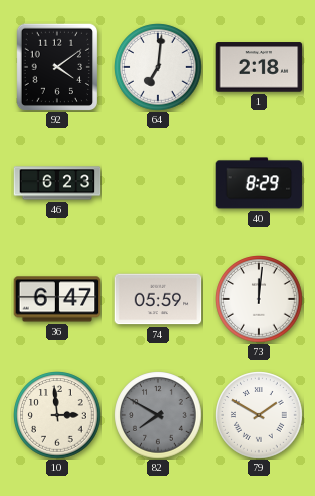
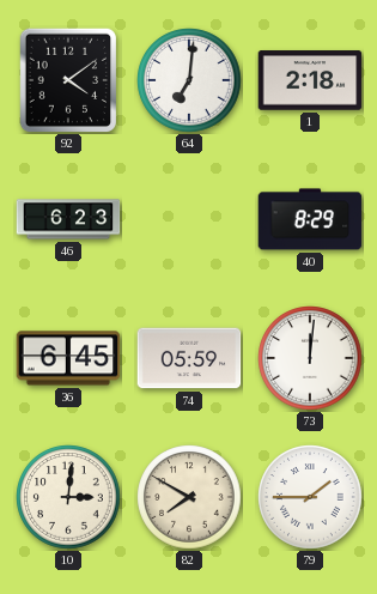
36: 6:47 -> 6:45
10: 2:59 -> 3:01
82 dial: grey -> cream
79: 1:50 -> 1:45
